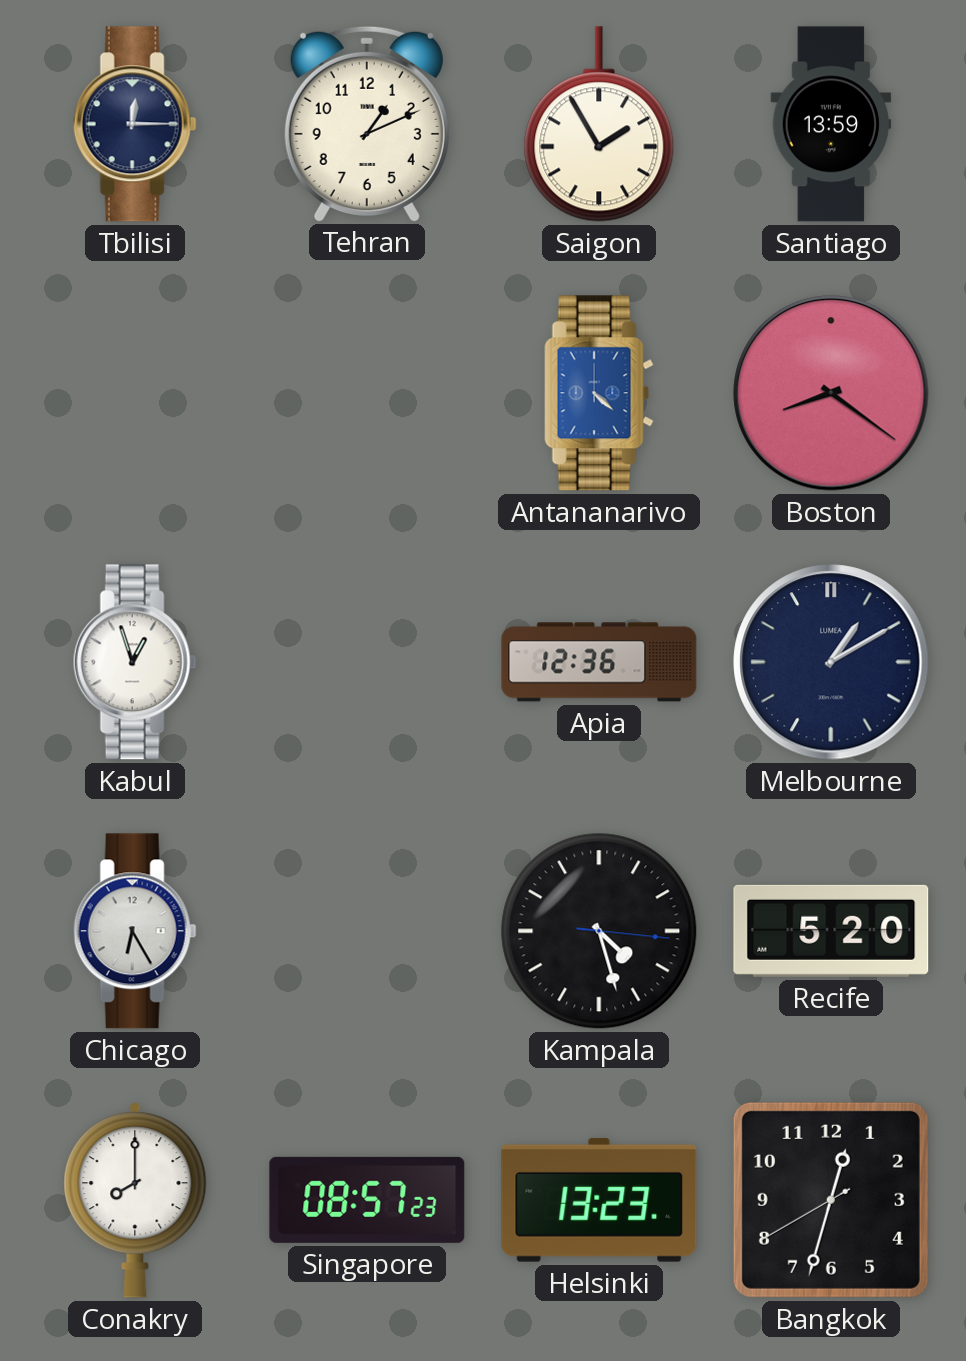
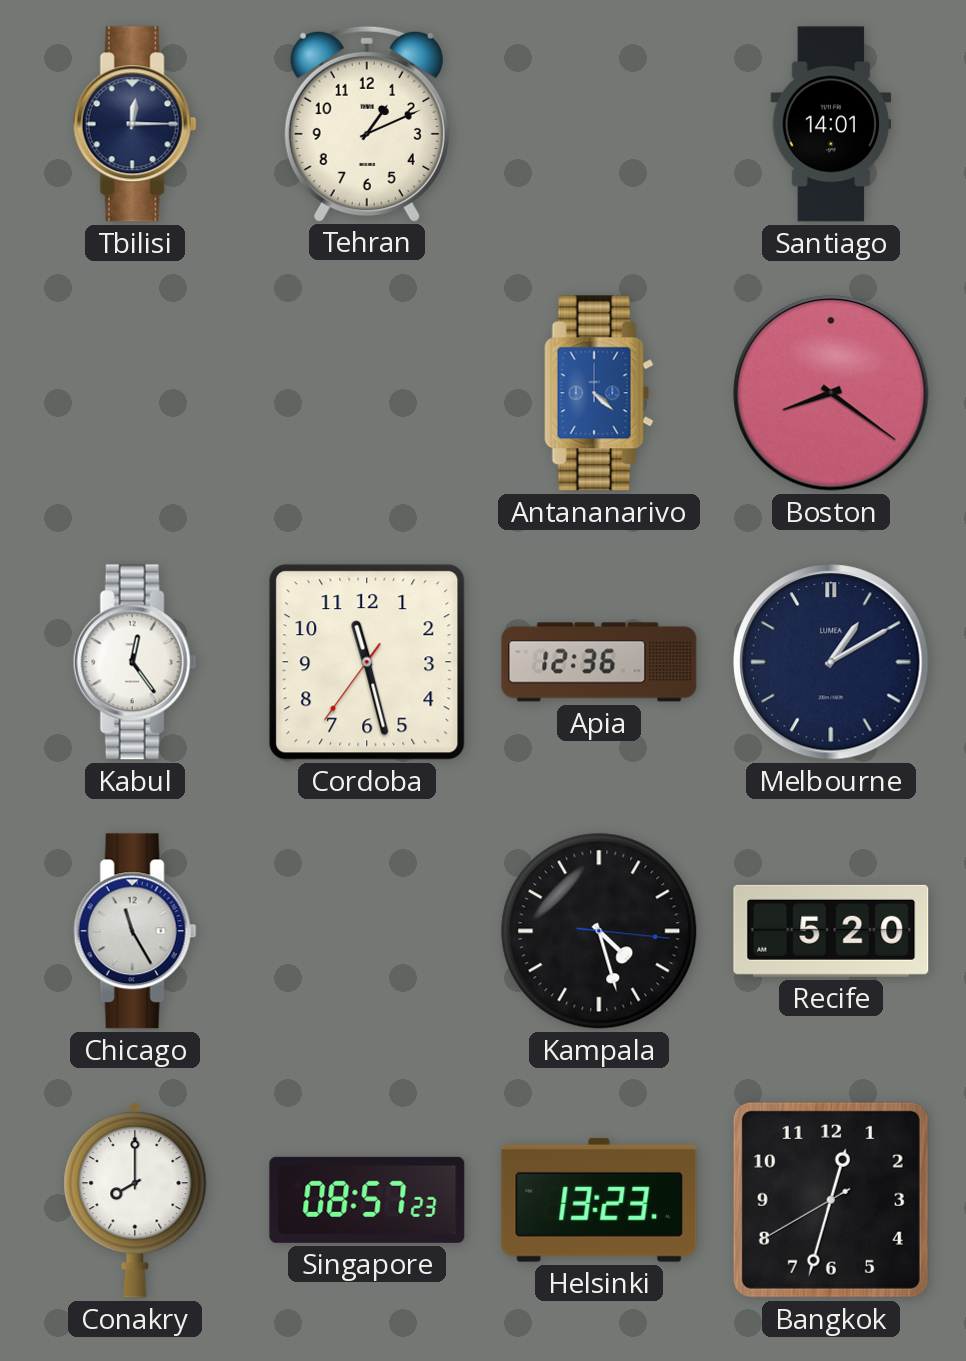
Saigon: 1:55 -> none
Santiago: 13:59 -> 14:01
Kabul: 12:57 -> 12:24
Cordoba: none -> 11:27
Chicago: 6:25 -> 11:25
